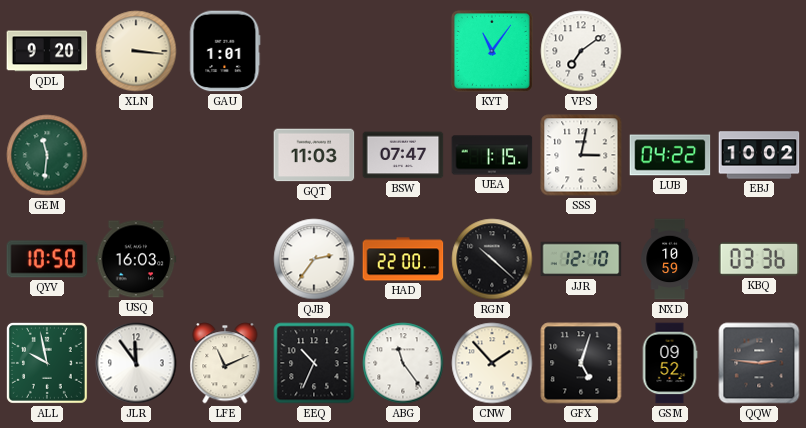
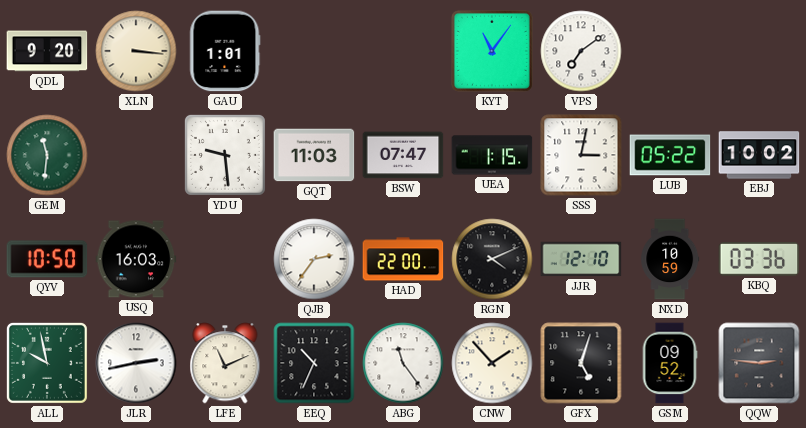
YDU: none -> 9:29
LUB: 04:22 -> 05:22
RGN: 10:22 -> 4:11
JLR: 11:54 -> 2:43
